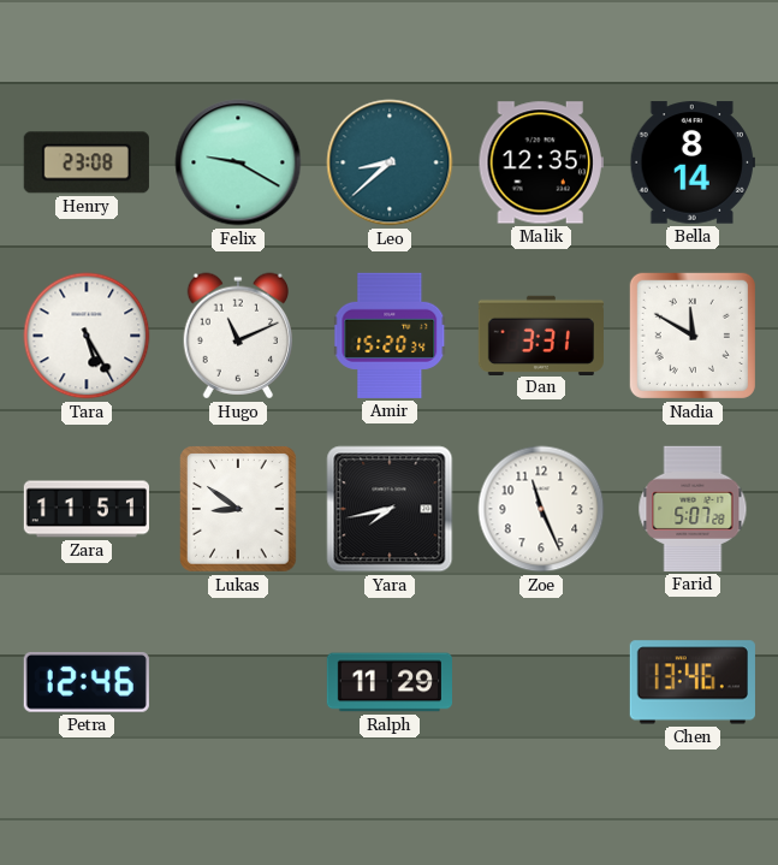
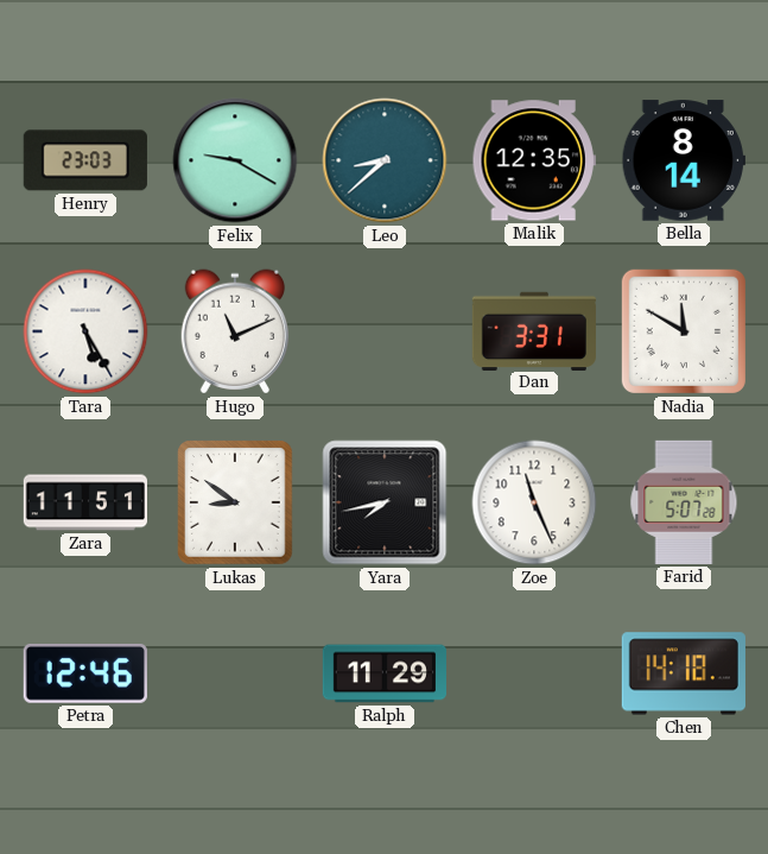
Henry: 23:08 -> 23:03
Amir: 15:20 -> none
Chen: 13:46 -> 14:18
